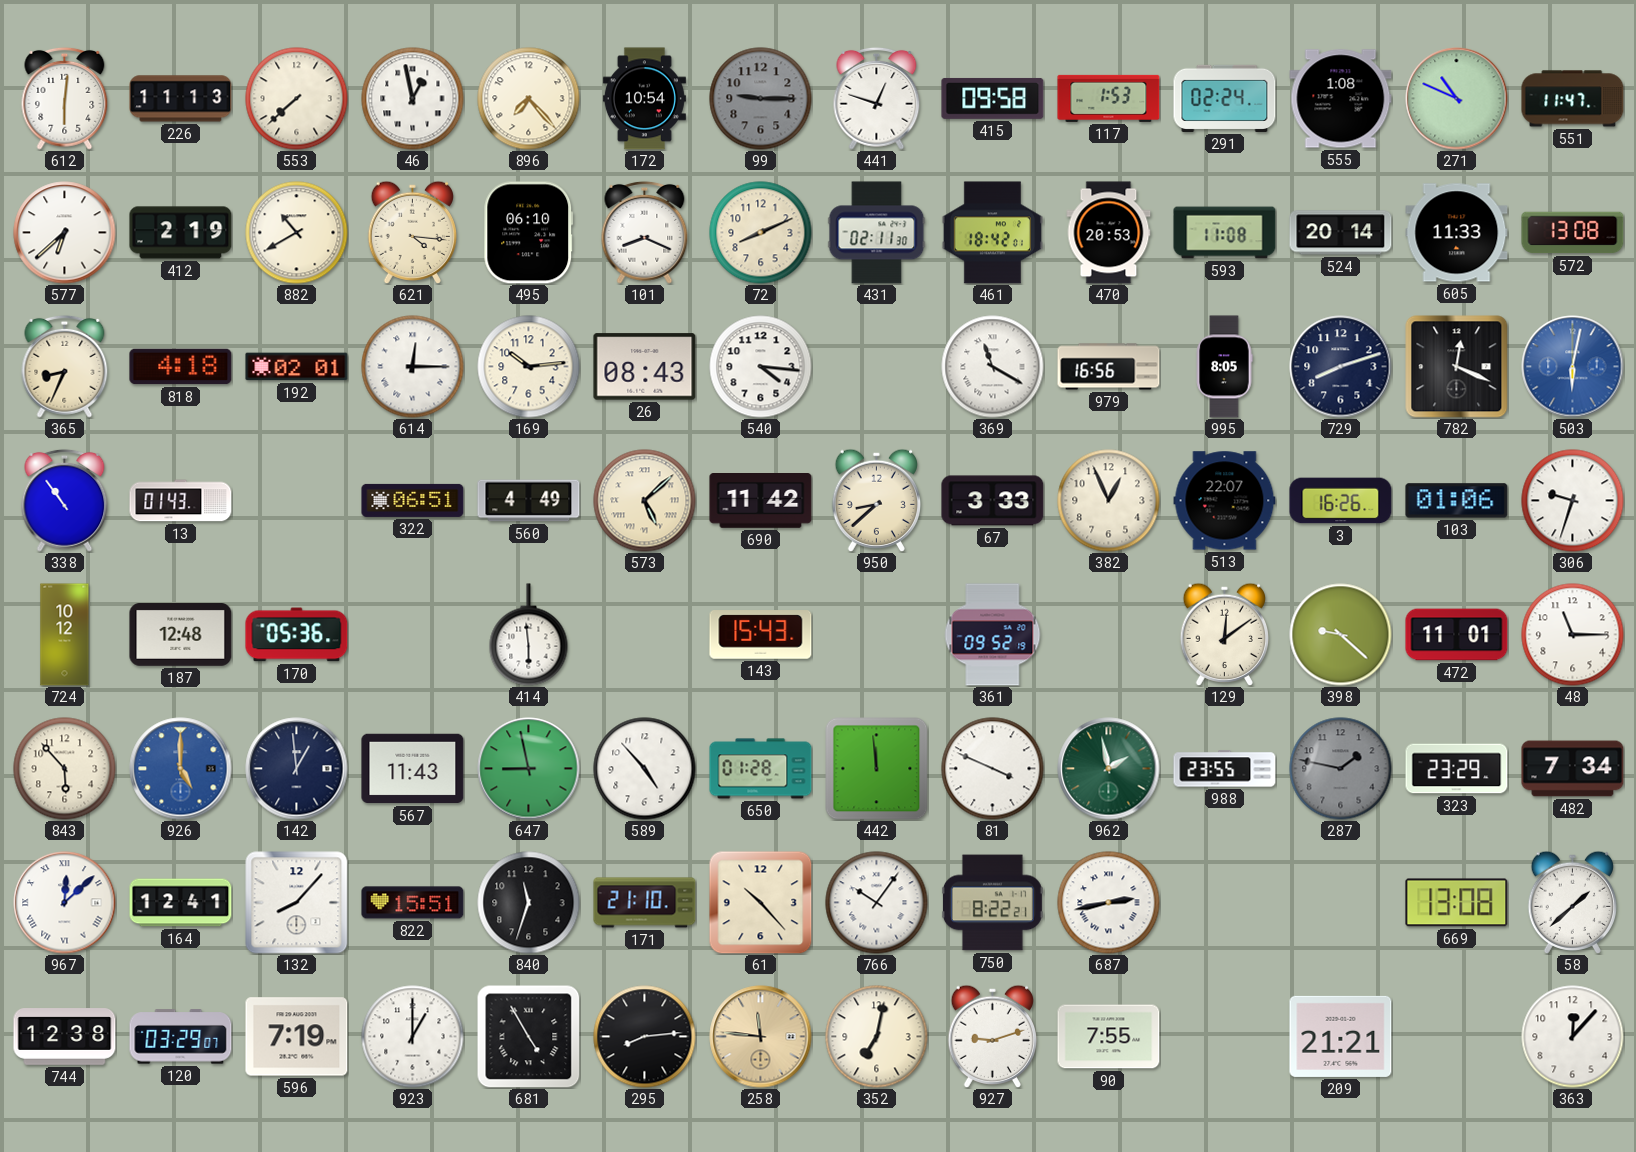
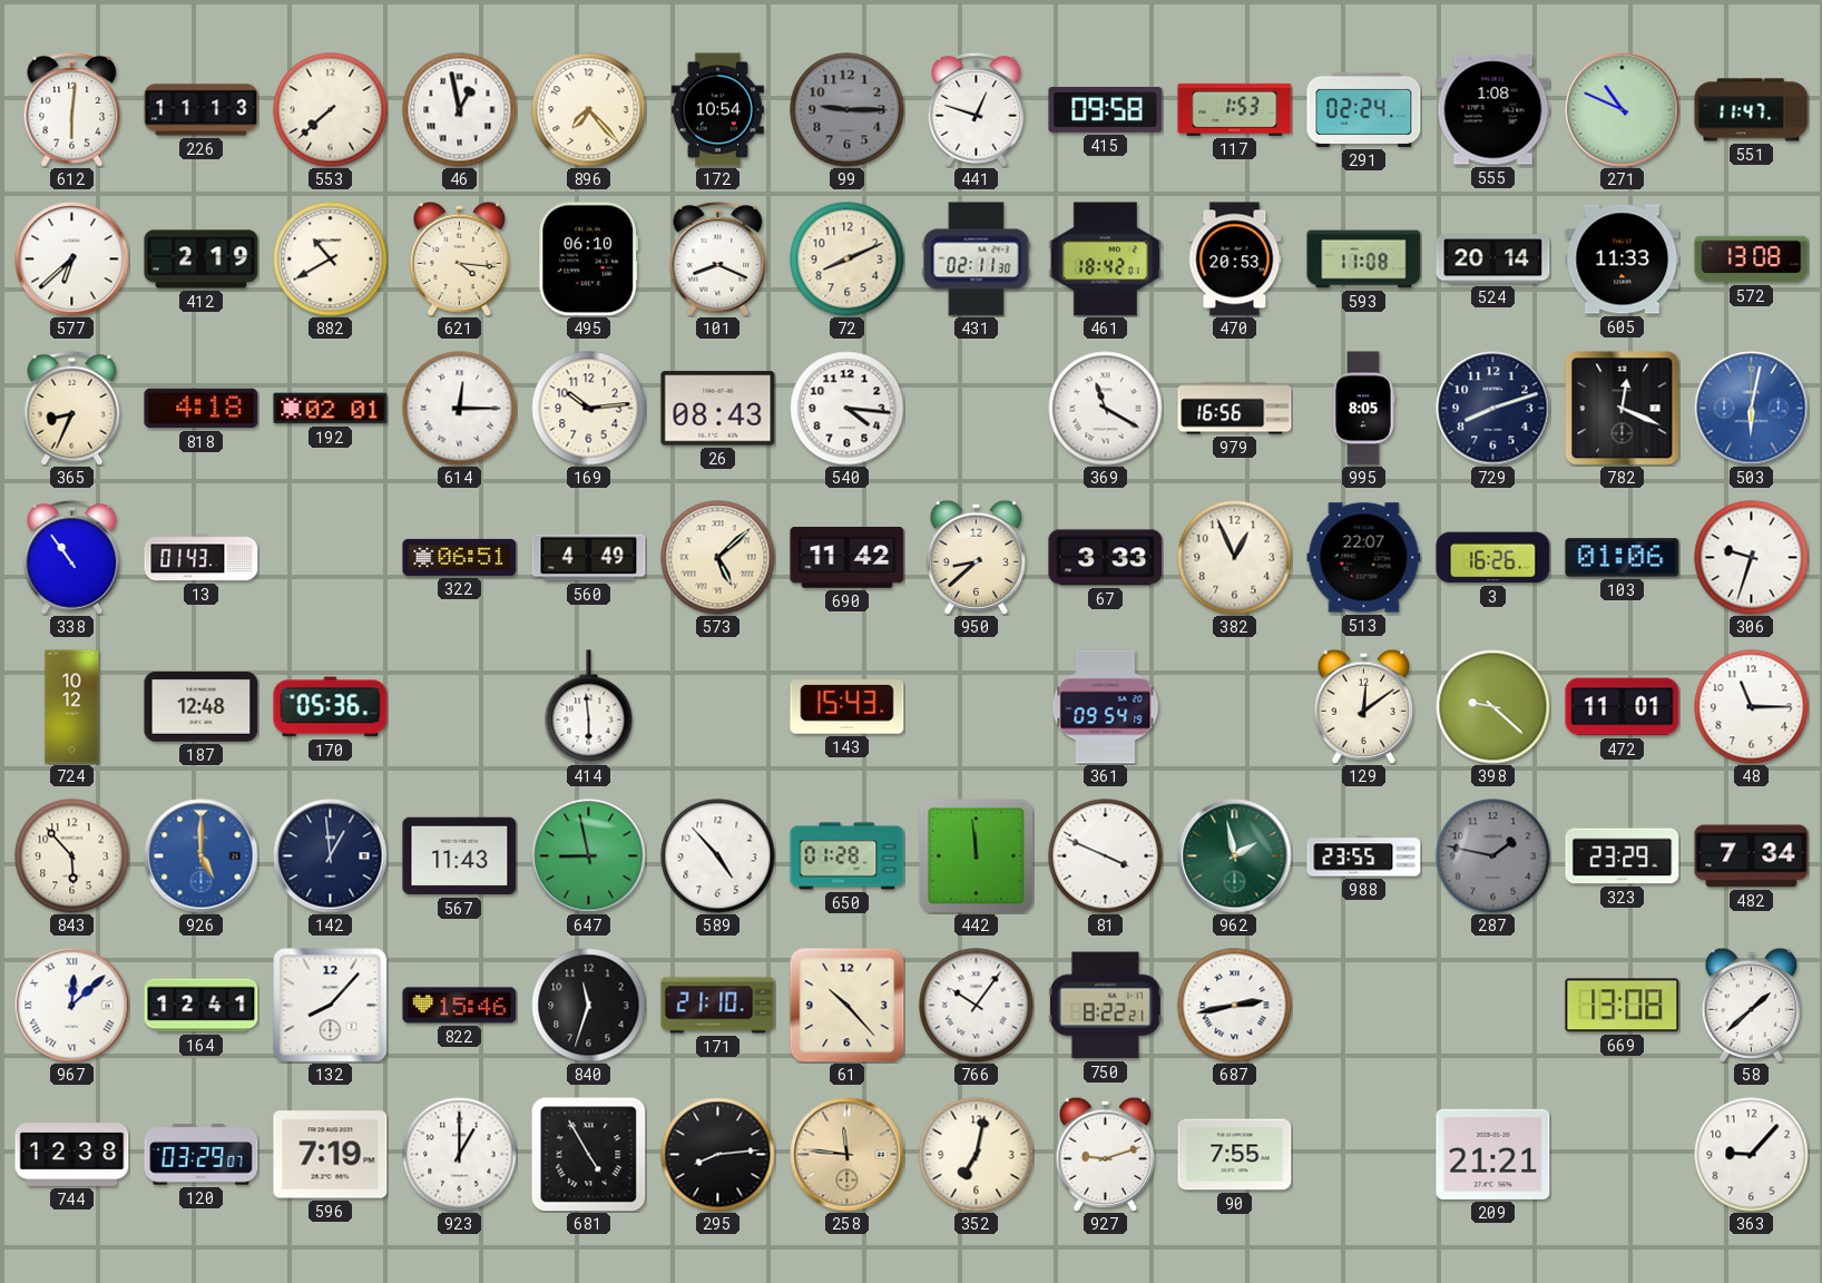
361: 09:52 -> 09:54
822: 15:51 -> 15:46
363: 12:07 -> 9:07
